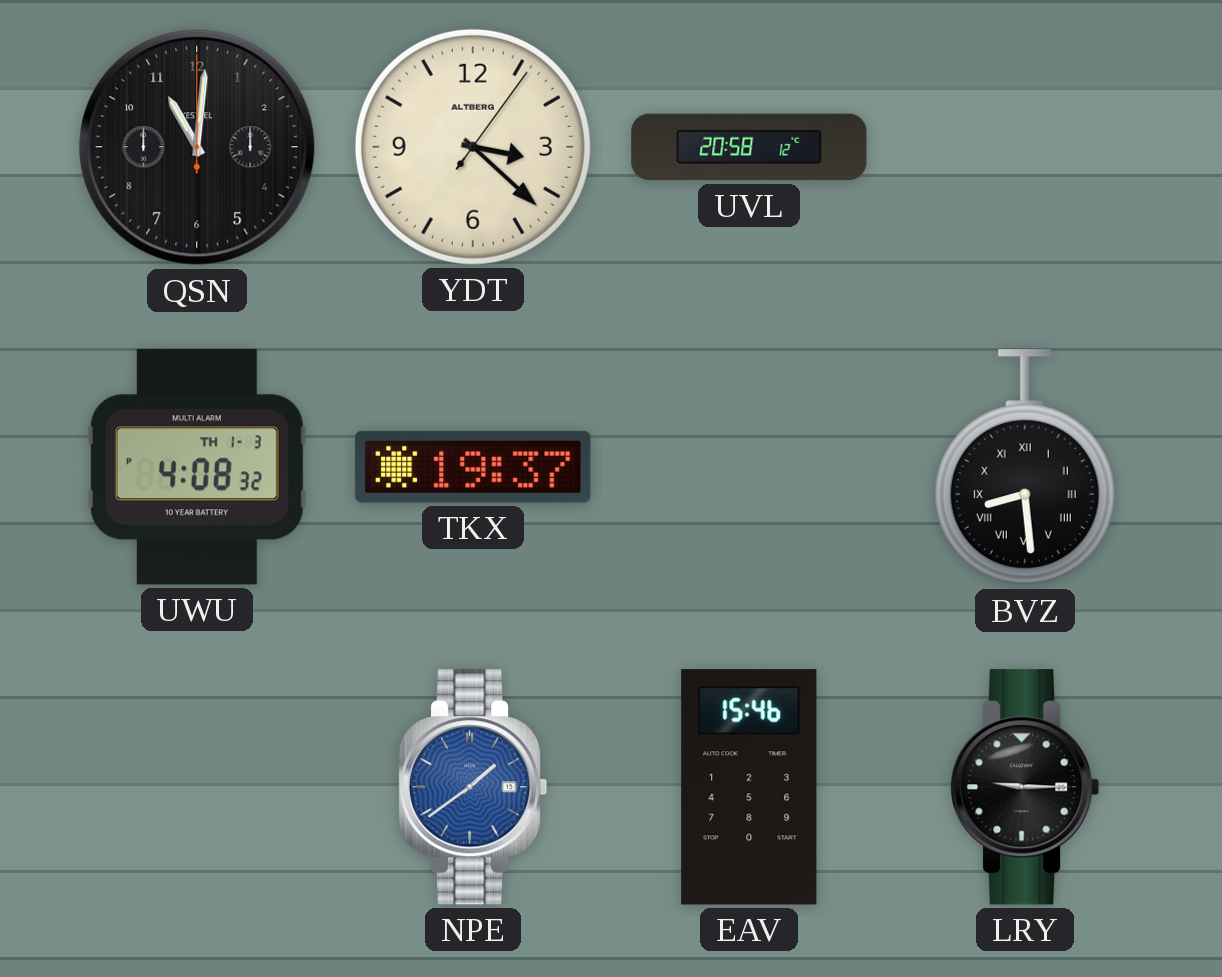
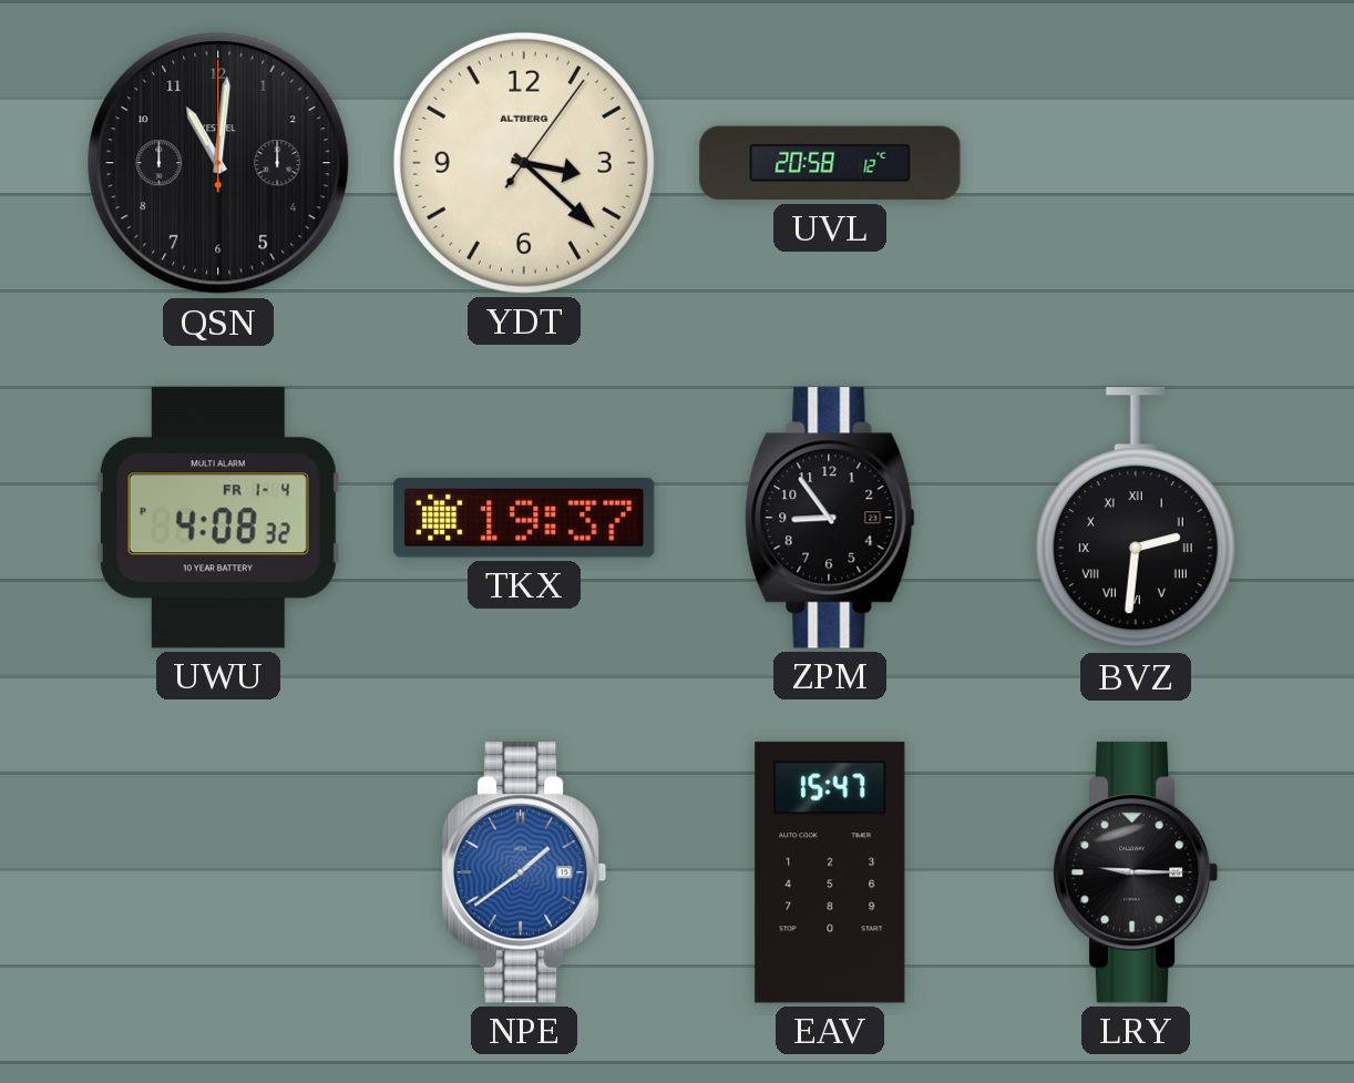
UWU date: TH 1-3 -> FR 1-4
ZPM: none -> 8:54
BVZ: 8:29 -> 2:31
EAV: 15:46 -> 15:47
